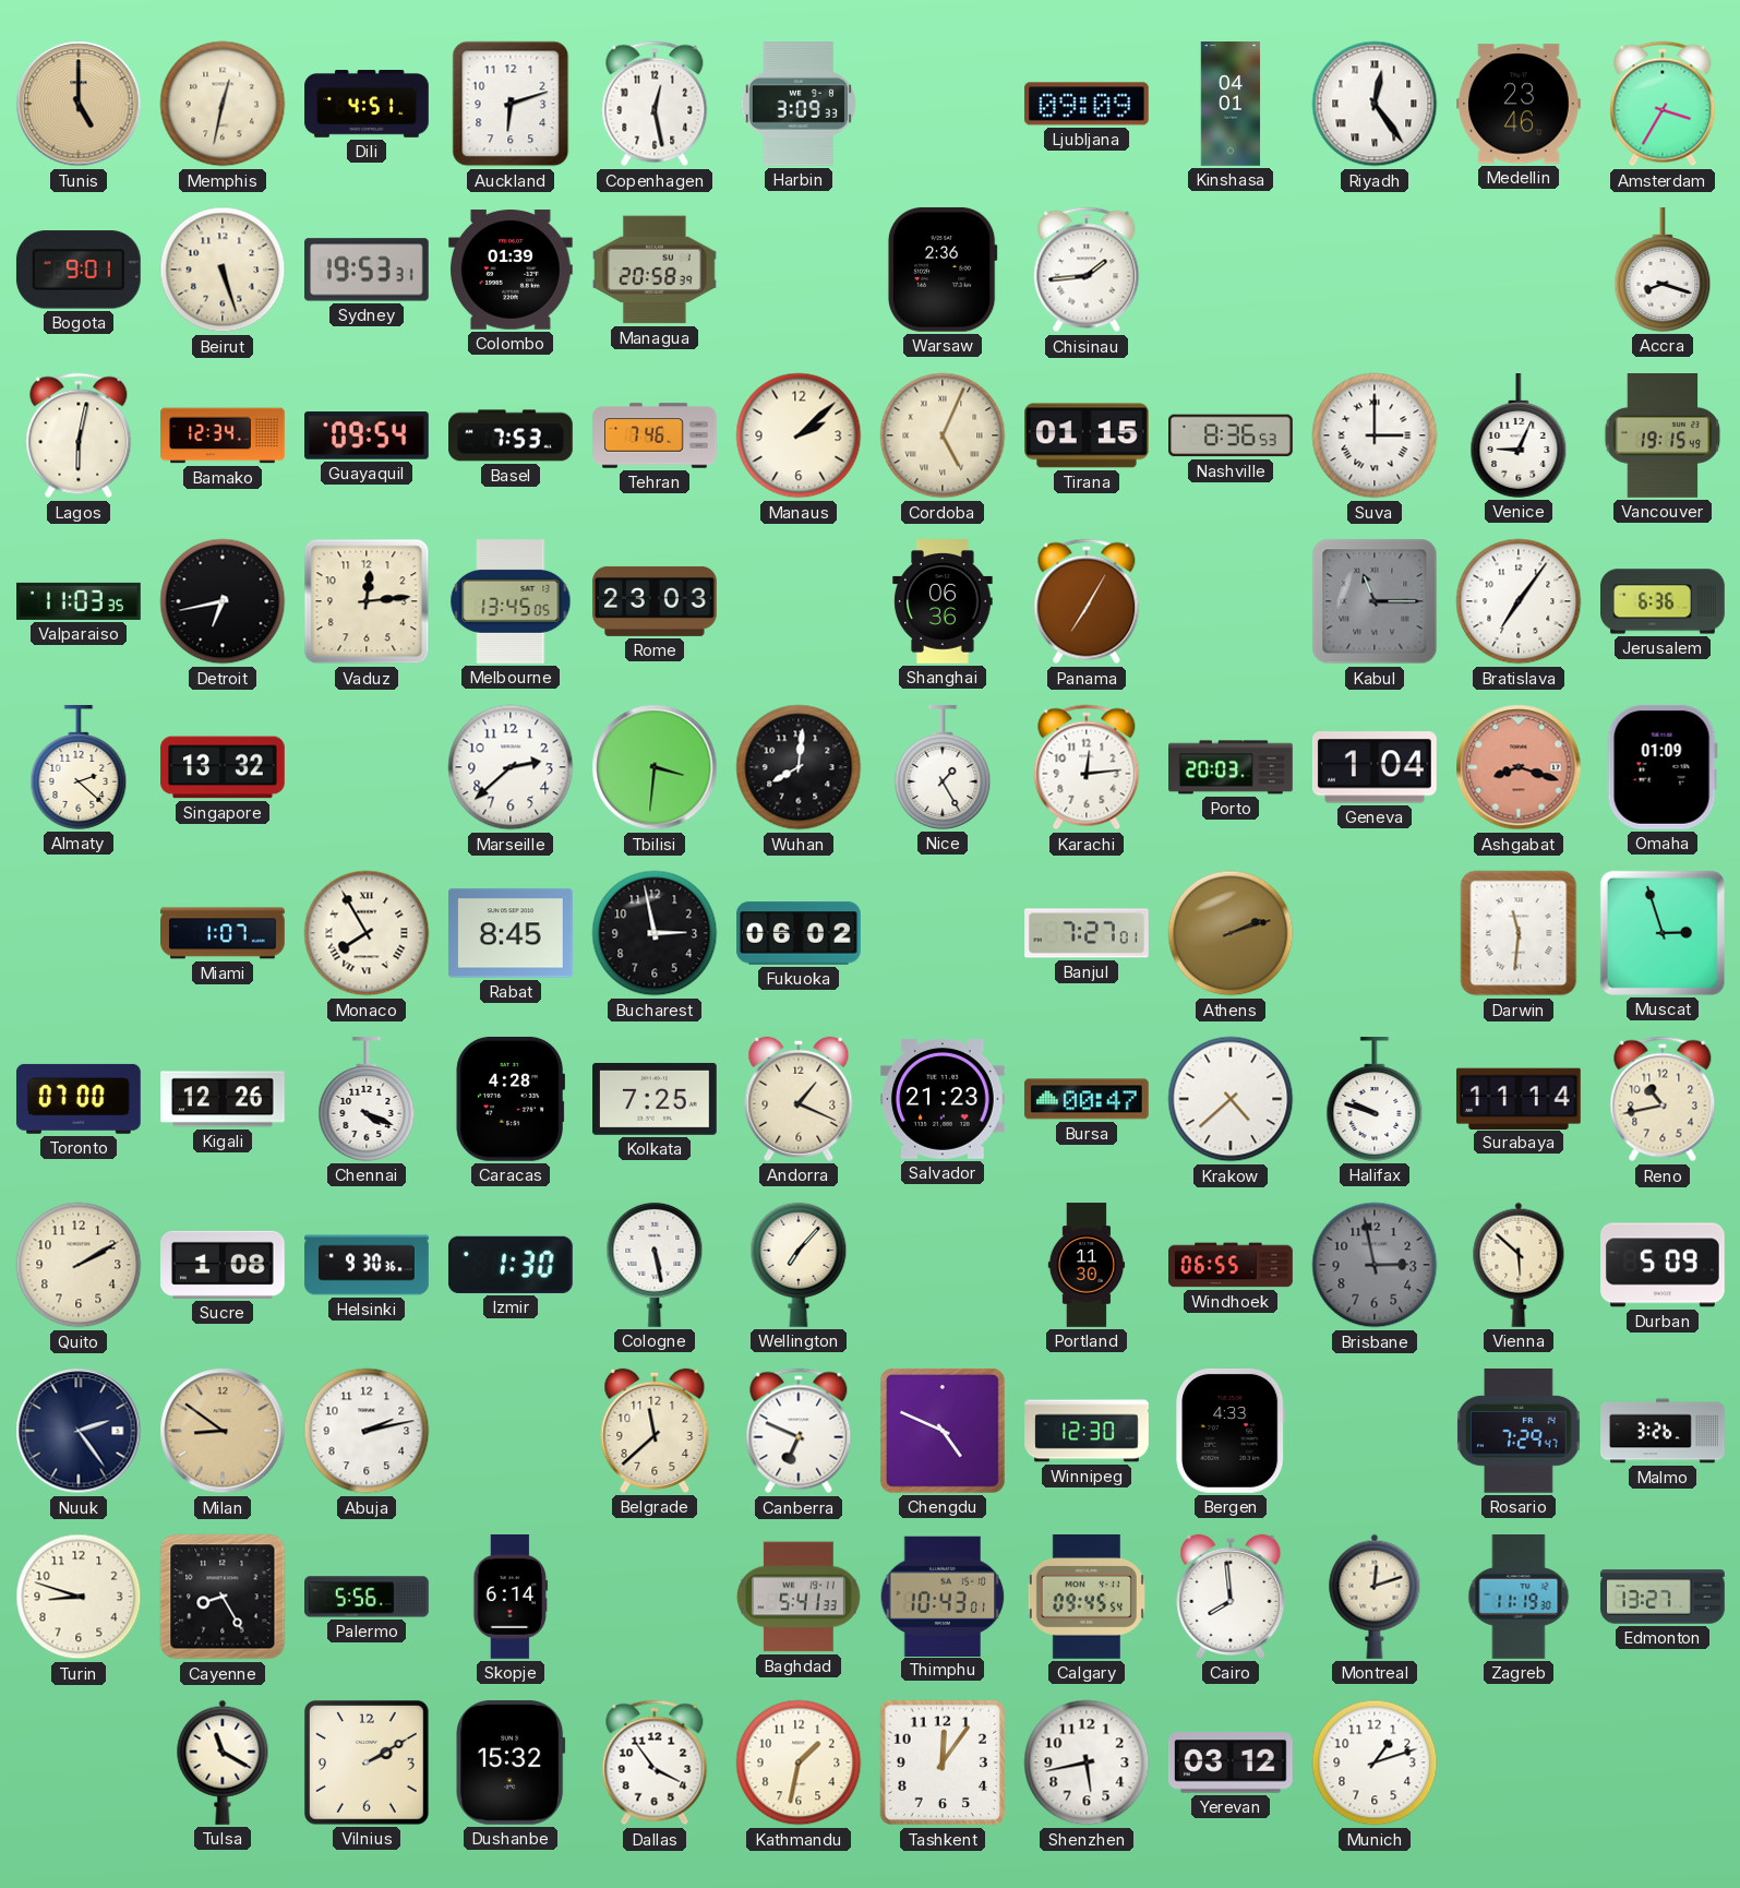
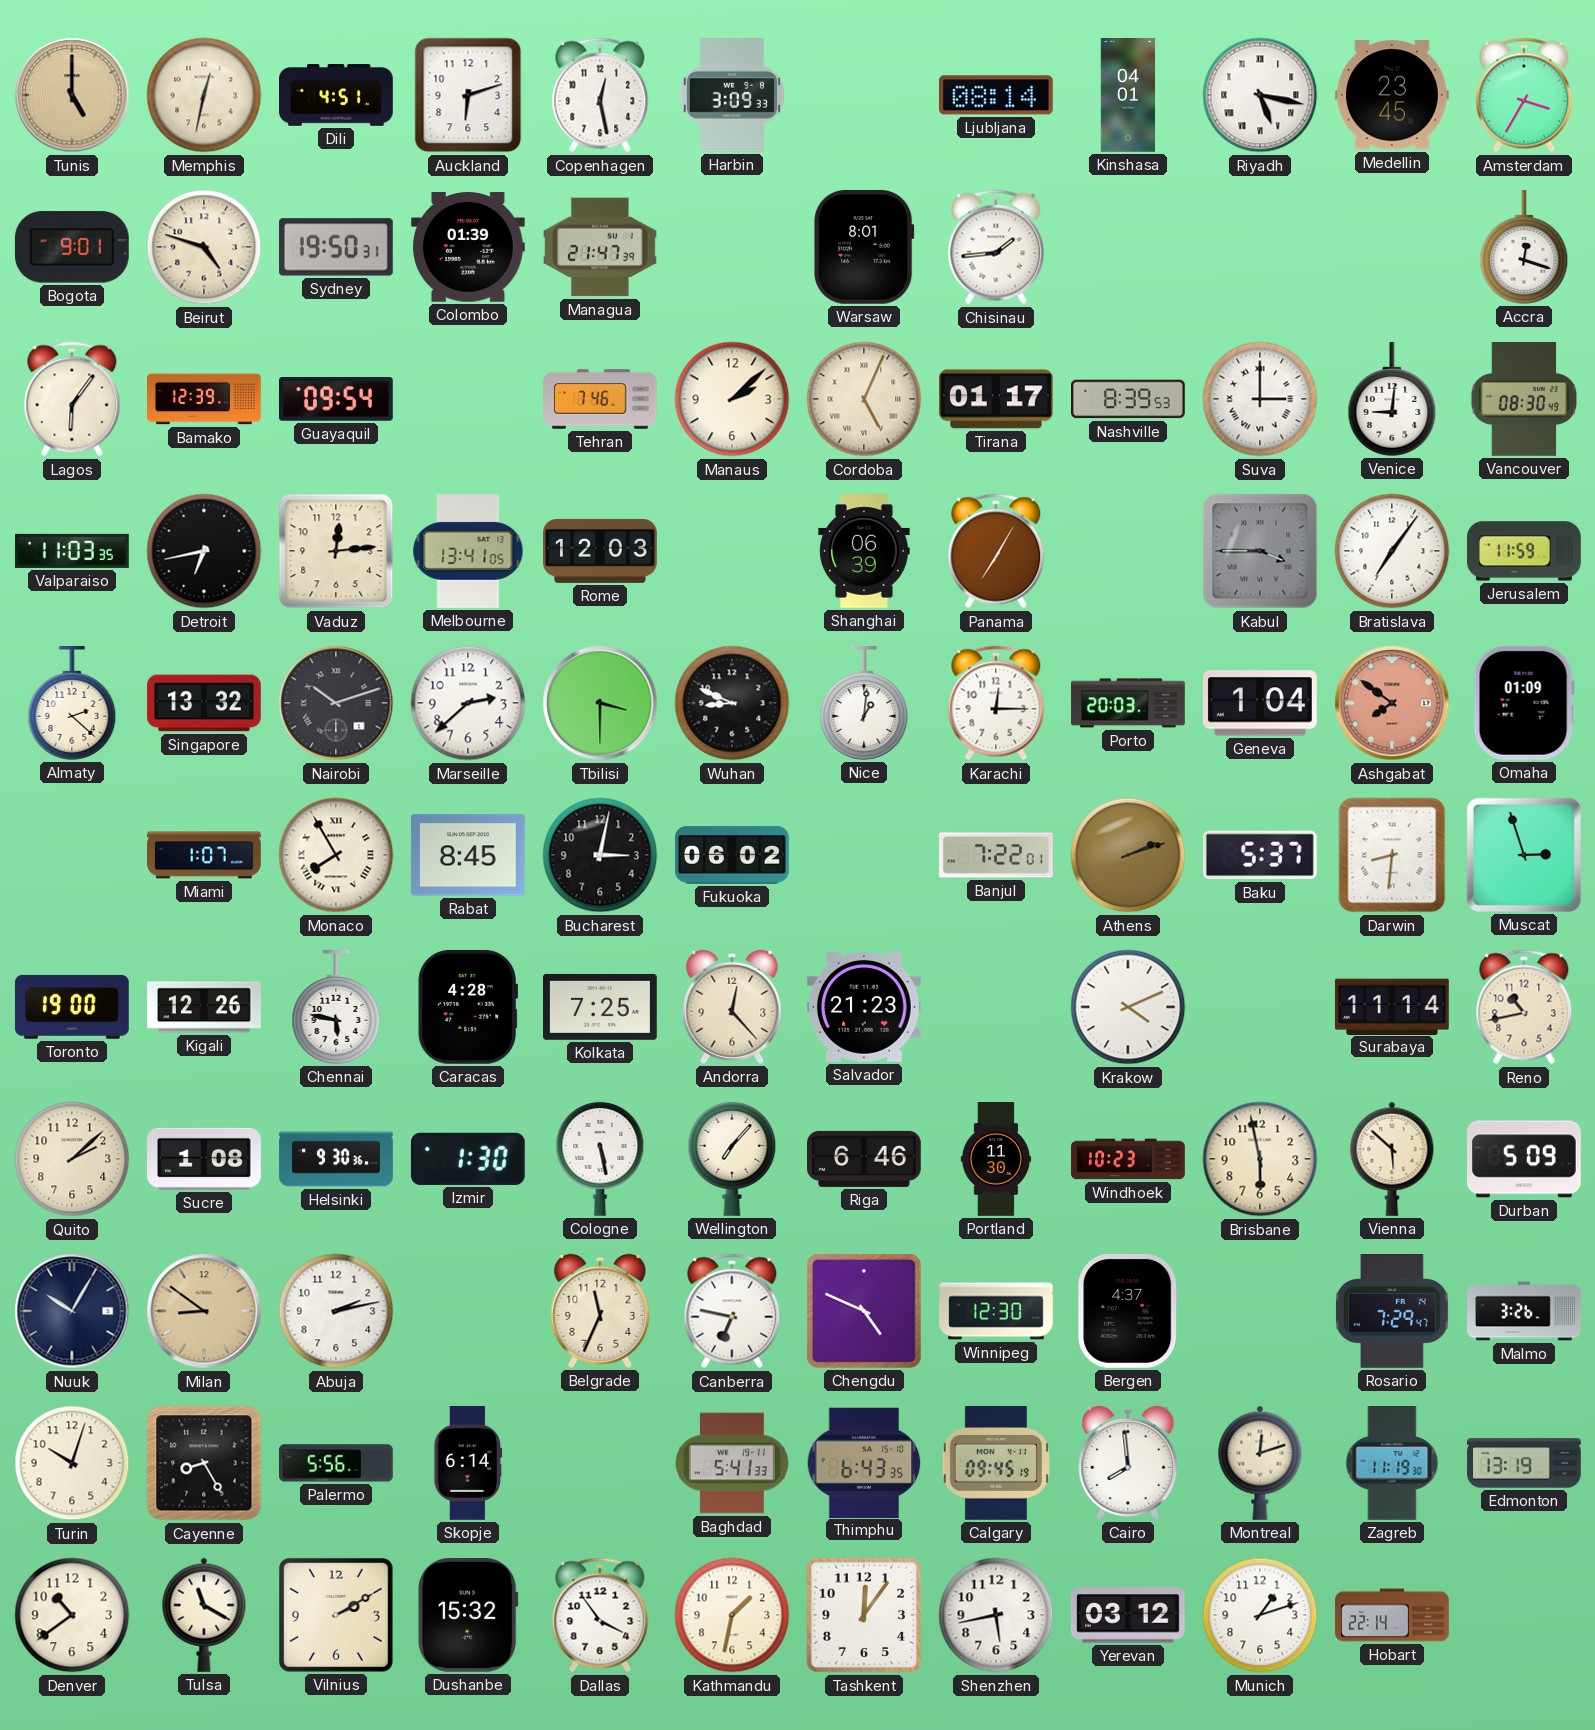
Ljubljana: 09:09 -> 08:14
Riyadh: 12:24 -> 5:17
Medellin: 23:46 -> 23:45
Beirut: 5:27 -> 4:48
Sydney: 19:53 -> 19:50
Managua: 20:58 -> 21:47
Warsaw: 2:36 -> 8:01
Accra: 8:18 -> 12:18
Lagos: 6:02 -> 6:06
Bamako: 12:34 -> 12:39
Basel: 7:53 -> none
Tirana: 01:15 -> 01:17
Nashville: 8:36 -> 8:39
Venice: 9:04 -> 9:01
Vancouver: 19:15 -> 08:30
Melbourne: 13:45 -> 13:41
Rome: 23:03 -> 12:03
Shanghai: 06:36 -> 06:39
Kabul: 11:15 -> 3:45
Jerusalem: 6:36 -> 11:59
Nairobi: none -> 10:12
Tbilisi: 3:31 -> 3:30
Wuhan: 8:01 -> 8:49
Nice: 1:25 -> 1:01
Karachi: 12:14 -> 12:15
Ashgabat: 8:18 -> 7:51
Bucharest: 2:58 -> 3:02
Banjul: 7:27 -> 7:22
Baku: none -> 5:37
Darwin: 11:31 -> 8:31
Toronto: 07:00 -> 19:00
Chennai: 4:19 -> 5:47
Andorra: 1:19 -> 12:23
Bursa: 00:47 -> none
Krakow: 4:38 -> 4:11
Halifax: 9:48 -> none
Quito: 2:10 -> 2:08
Riga: none -> 6:46
Windhoek: 06:55 -> 10:23
Brisbane: 2:58 -> 5:58
Brisbane dial: grey -> cream
Nuuk: 2:24 -> 10:05
Belgrade: 11:38 -> 11:34
Canberra: 6:49 -> 6:47
Bergen: 4:33 -> 4:37
Turin: 8:48 -> 10:03
Thimphu: 10:43 -> 6:43
Calgary: 09:45:54 -> 09:45:19
Edmonton: 13:27 -> 13:19
Denver: none -> 10:39
Hobart: none -> 22:14
